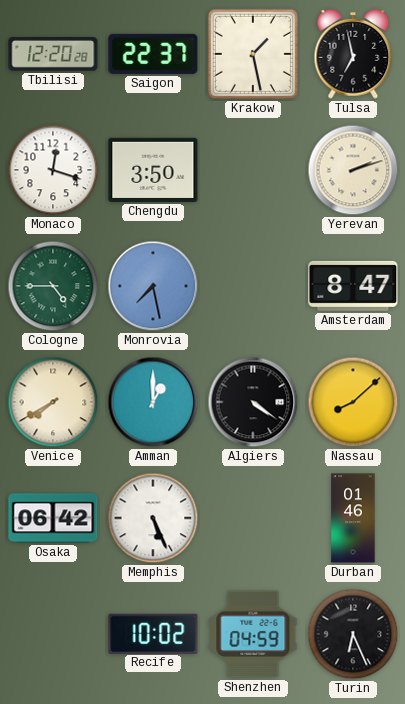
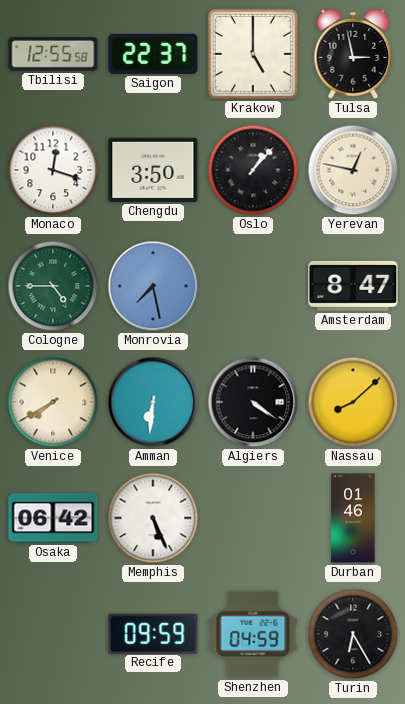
Tbilisi: 12:20 -> 12:55
Krakow: 1:28 -> 5:00
Tulsa: 6:58 -> 2:58
Oslo: none -> 1:07
Yerevan: 2:12 -> 12:47
Amman: 1:00 -> 6:31
Recife: 10:02 -> 09:59
Turin: 6:26 -> 6:25
